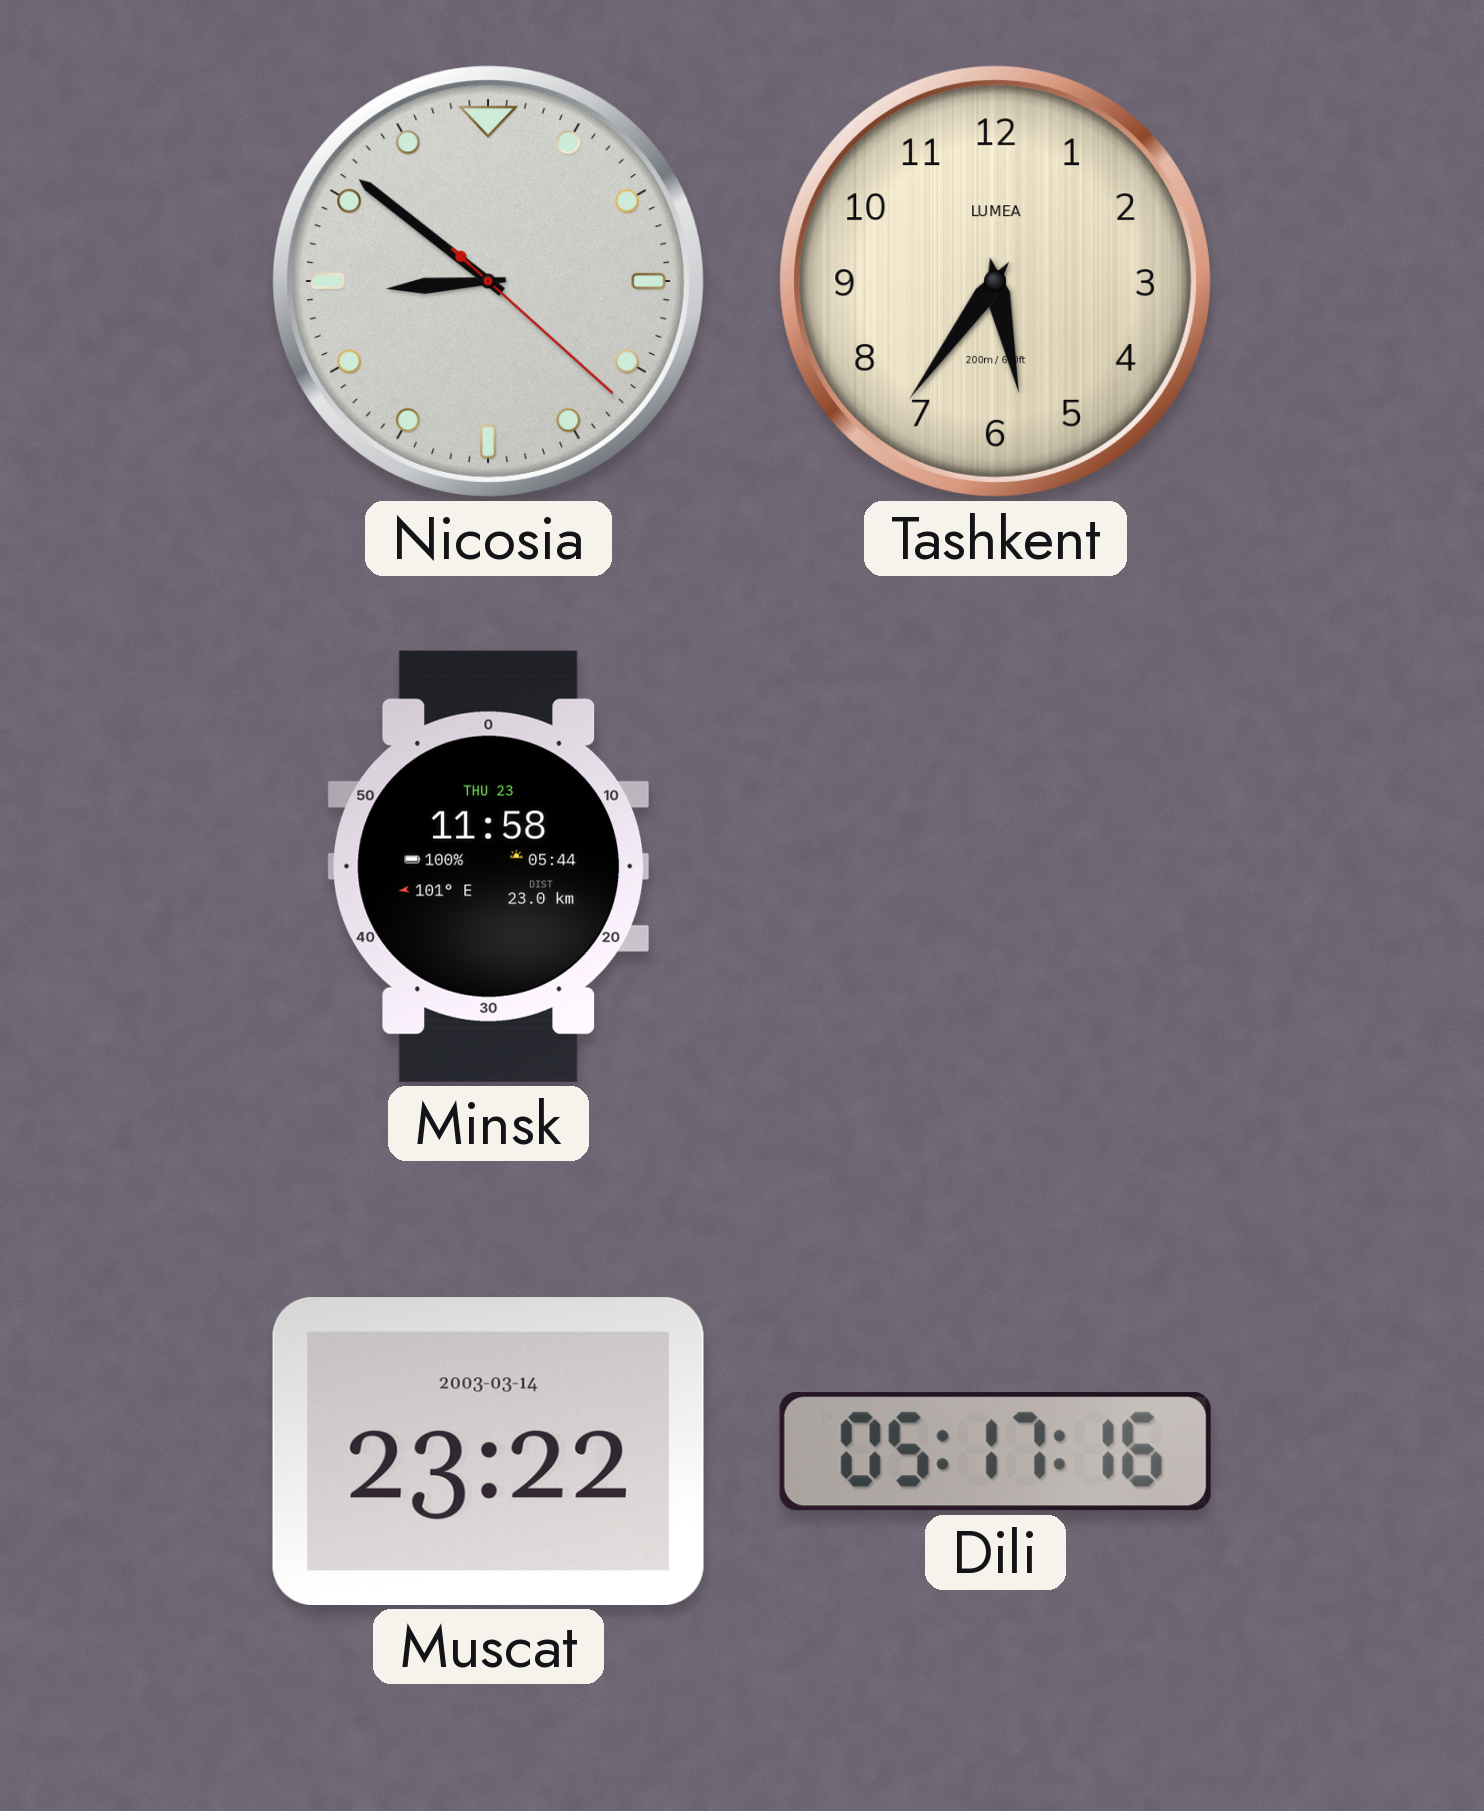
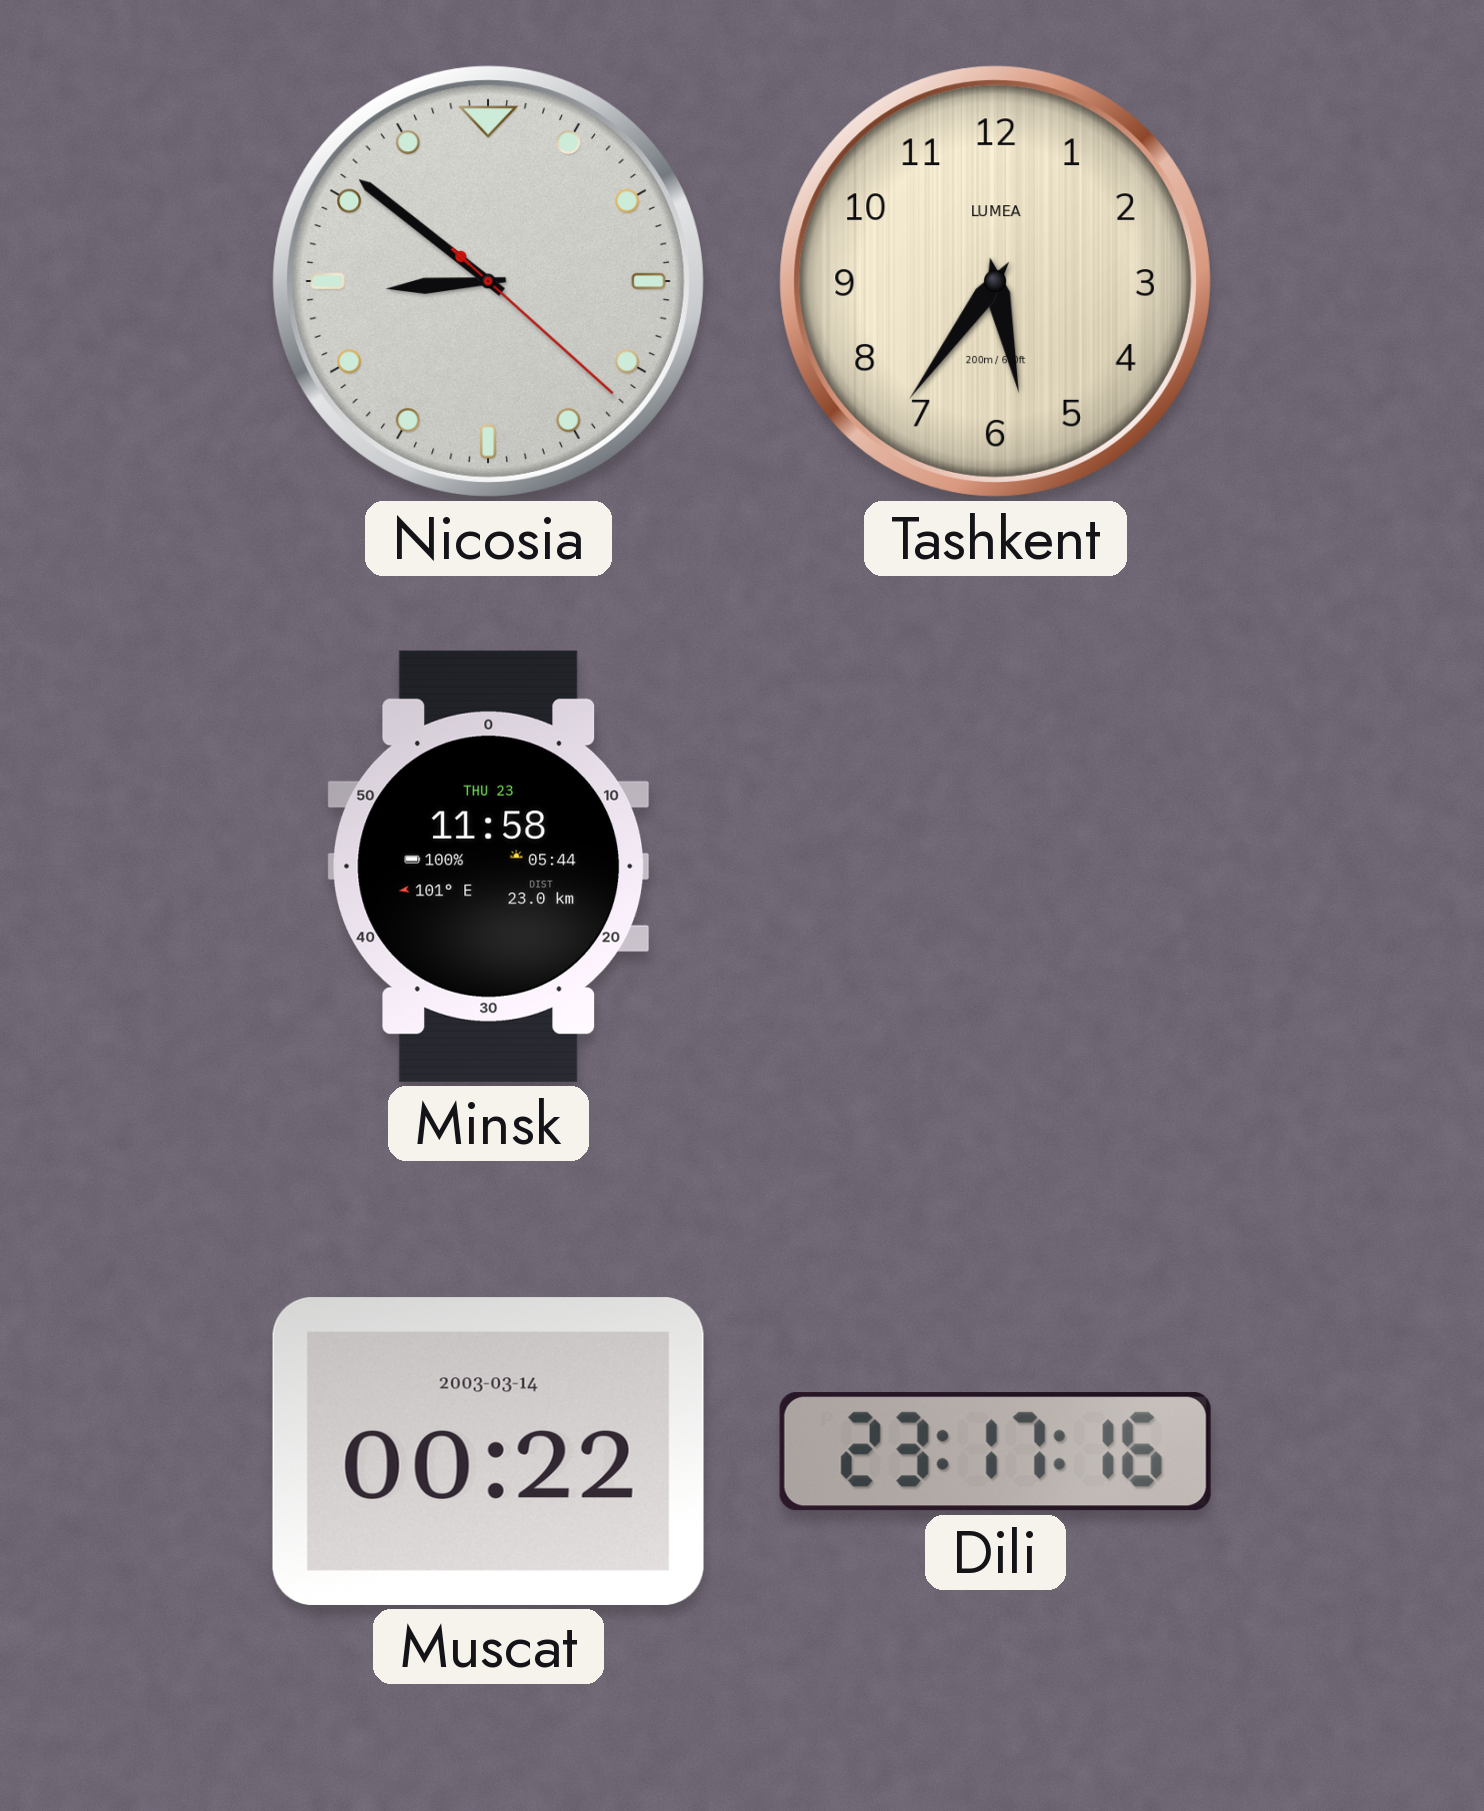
Muscat: 23:22 -> 00:22
Dili: 05:17 -> 23:17
